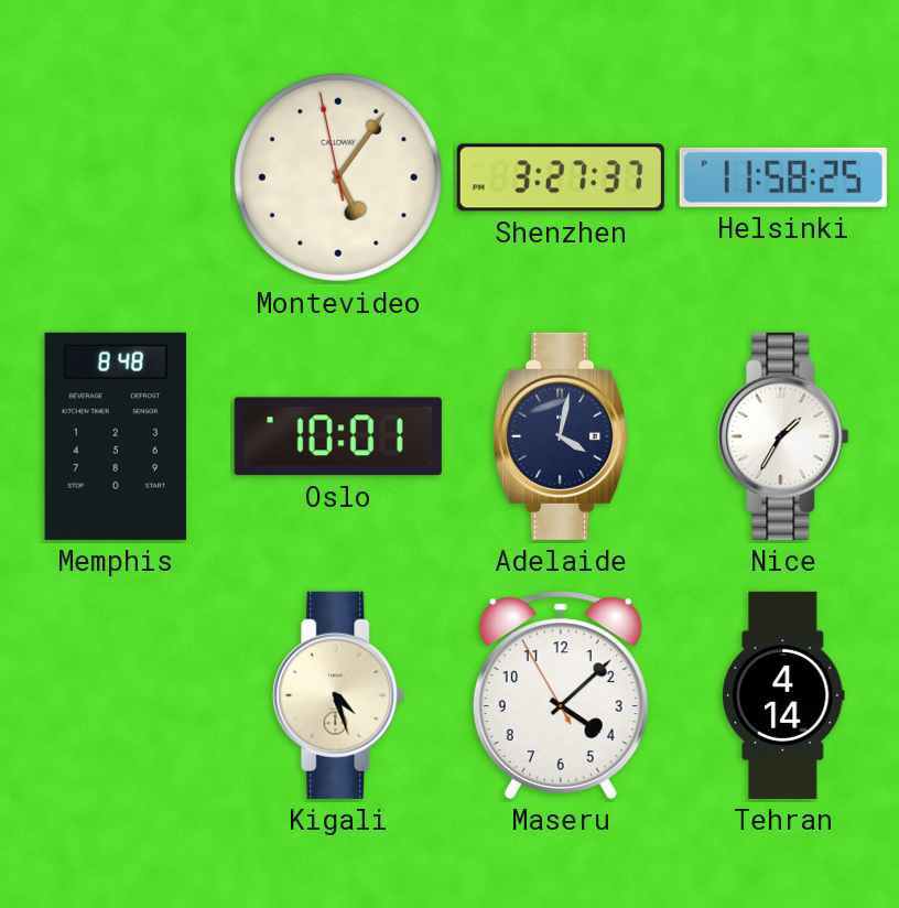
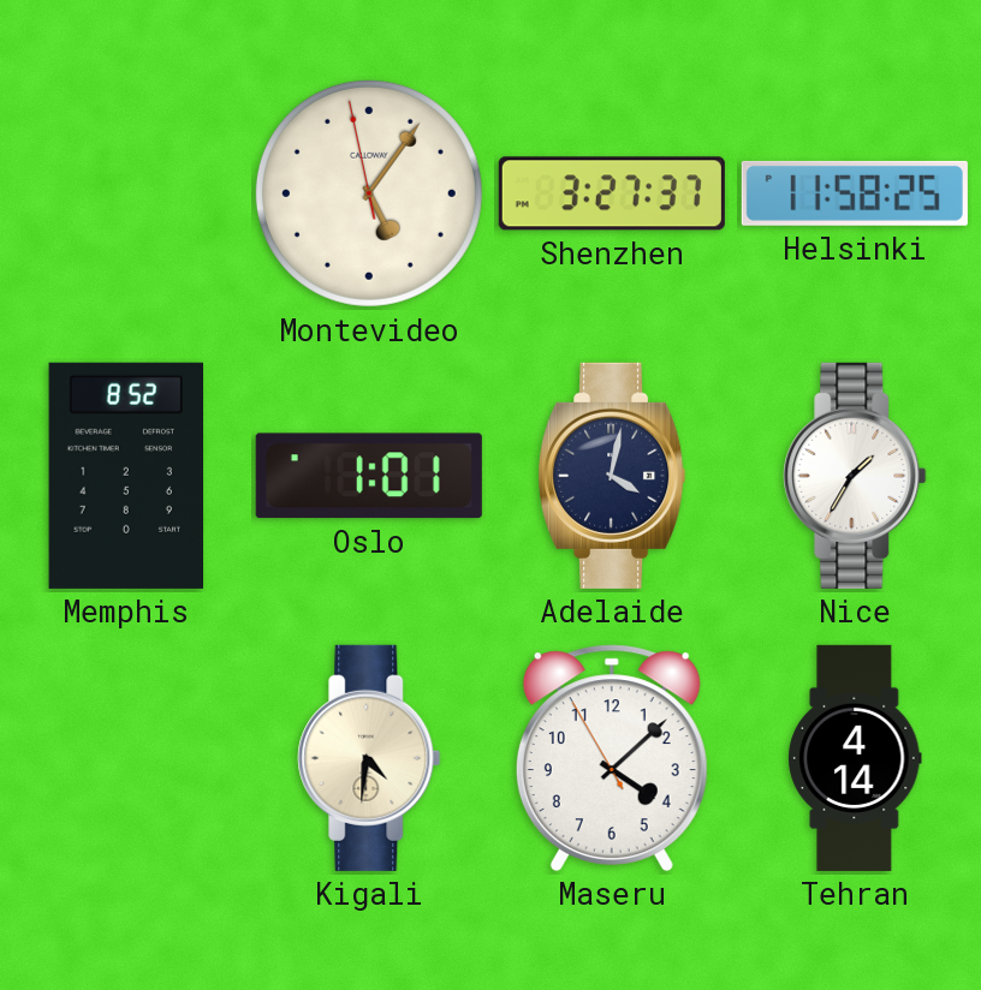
Memphis: 8:48 -> 8:52
Oslo: 10:01 -> 1:01
Kigali: 4:27 -> 4:31
